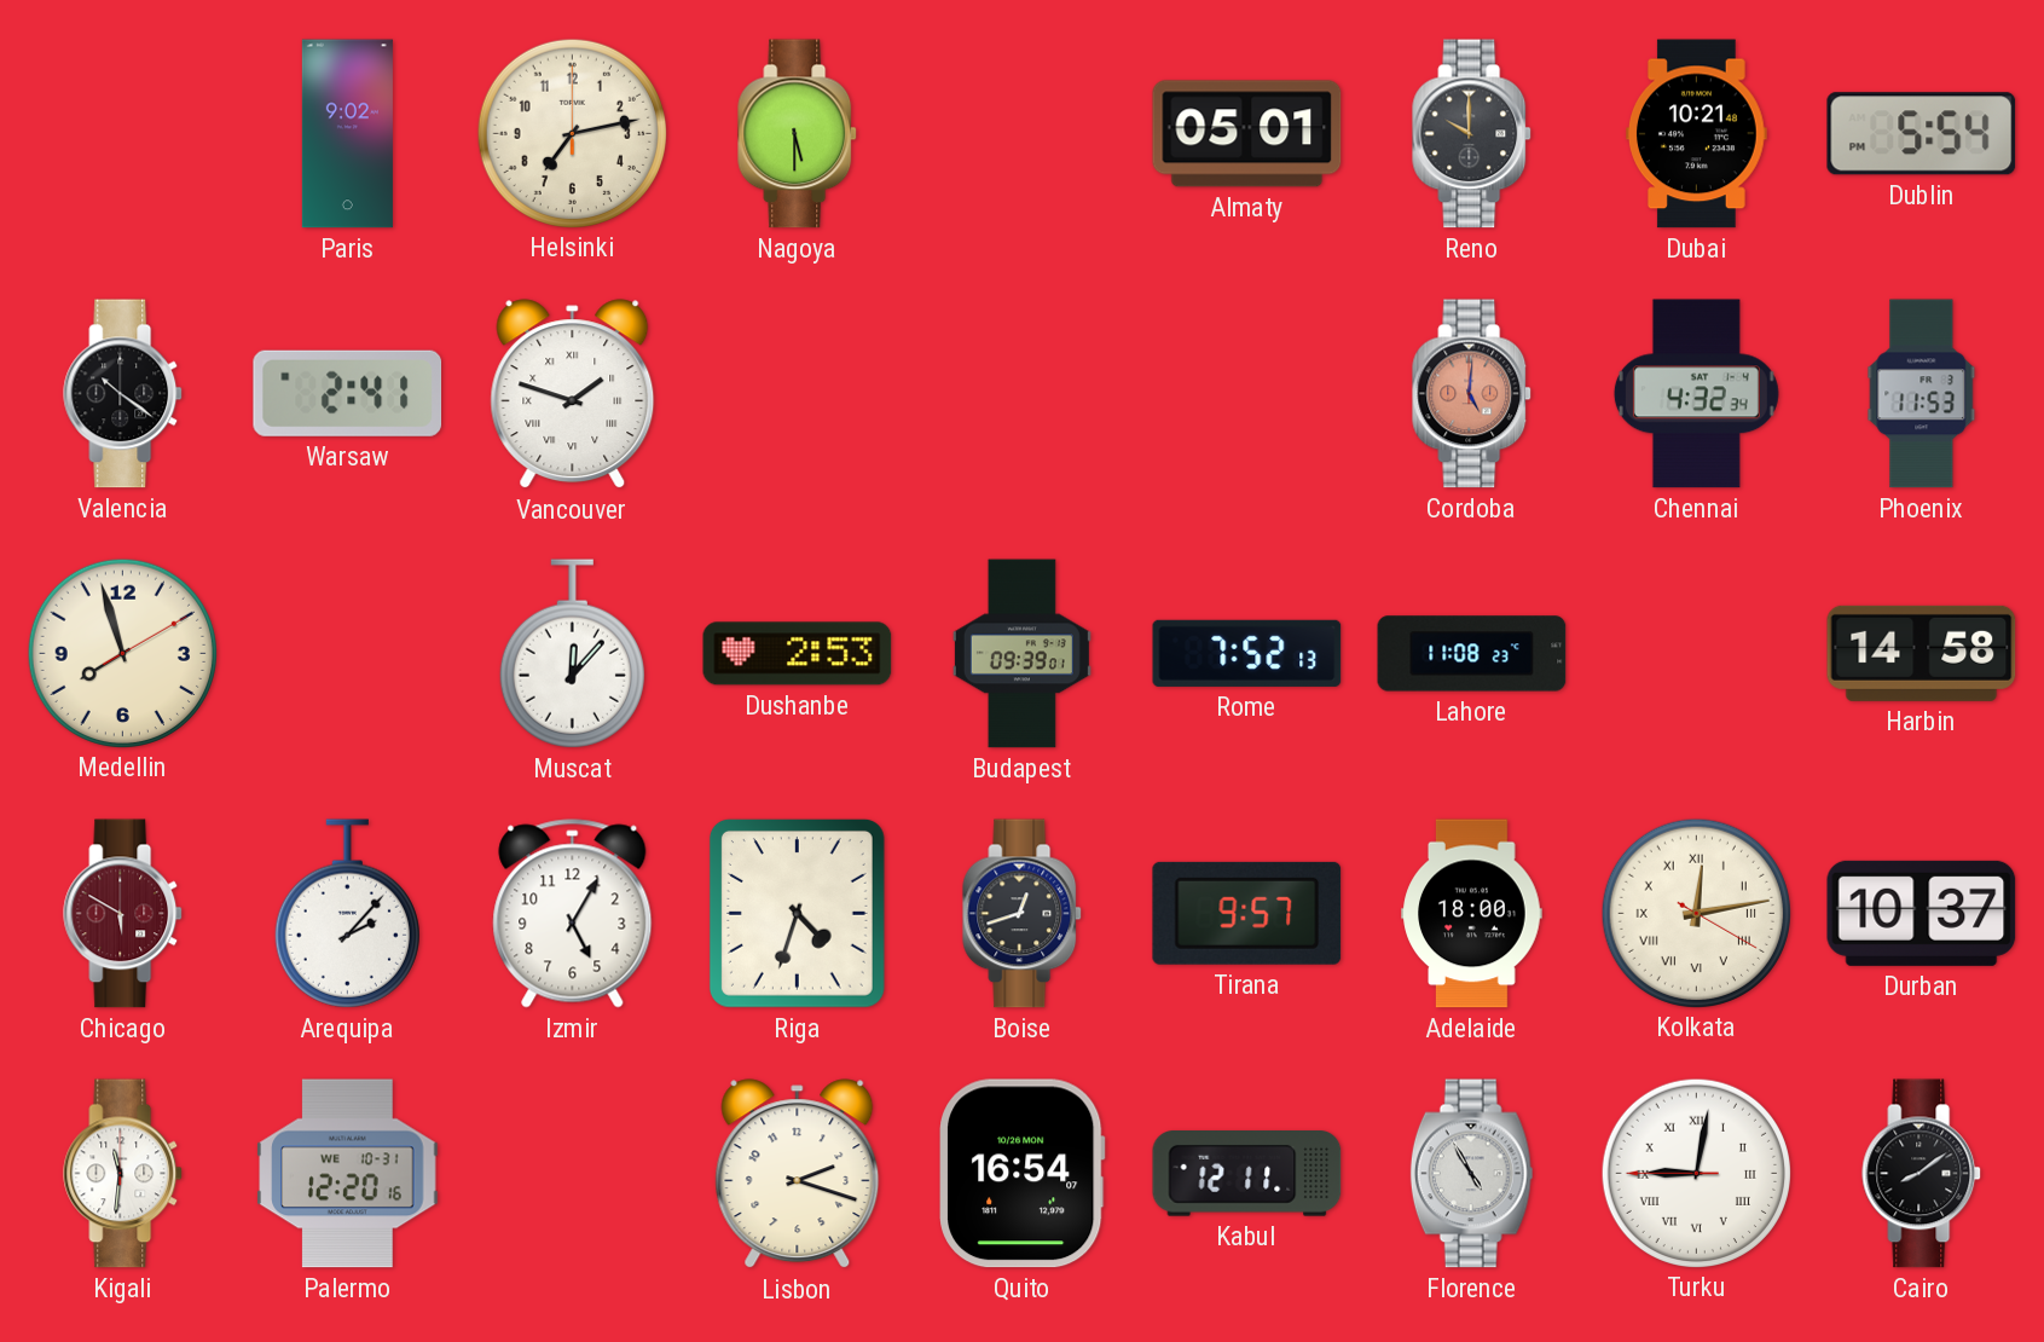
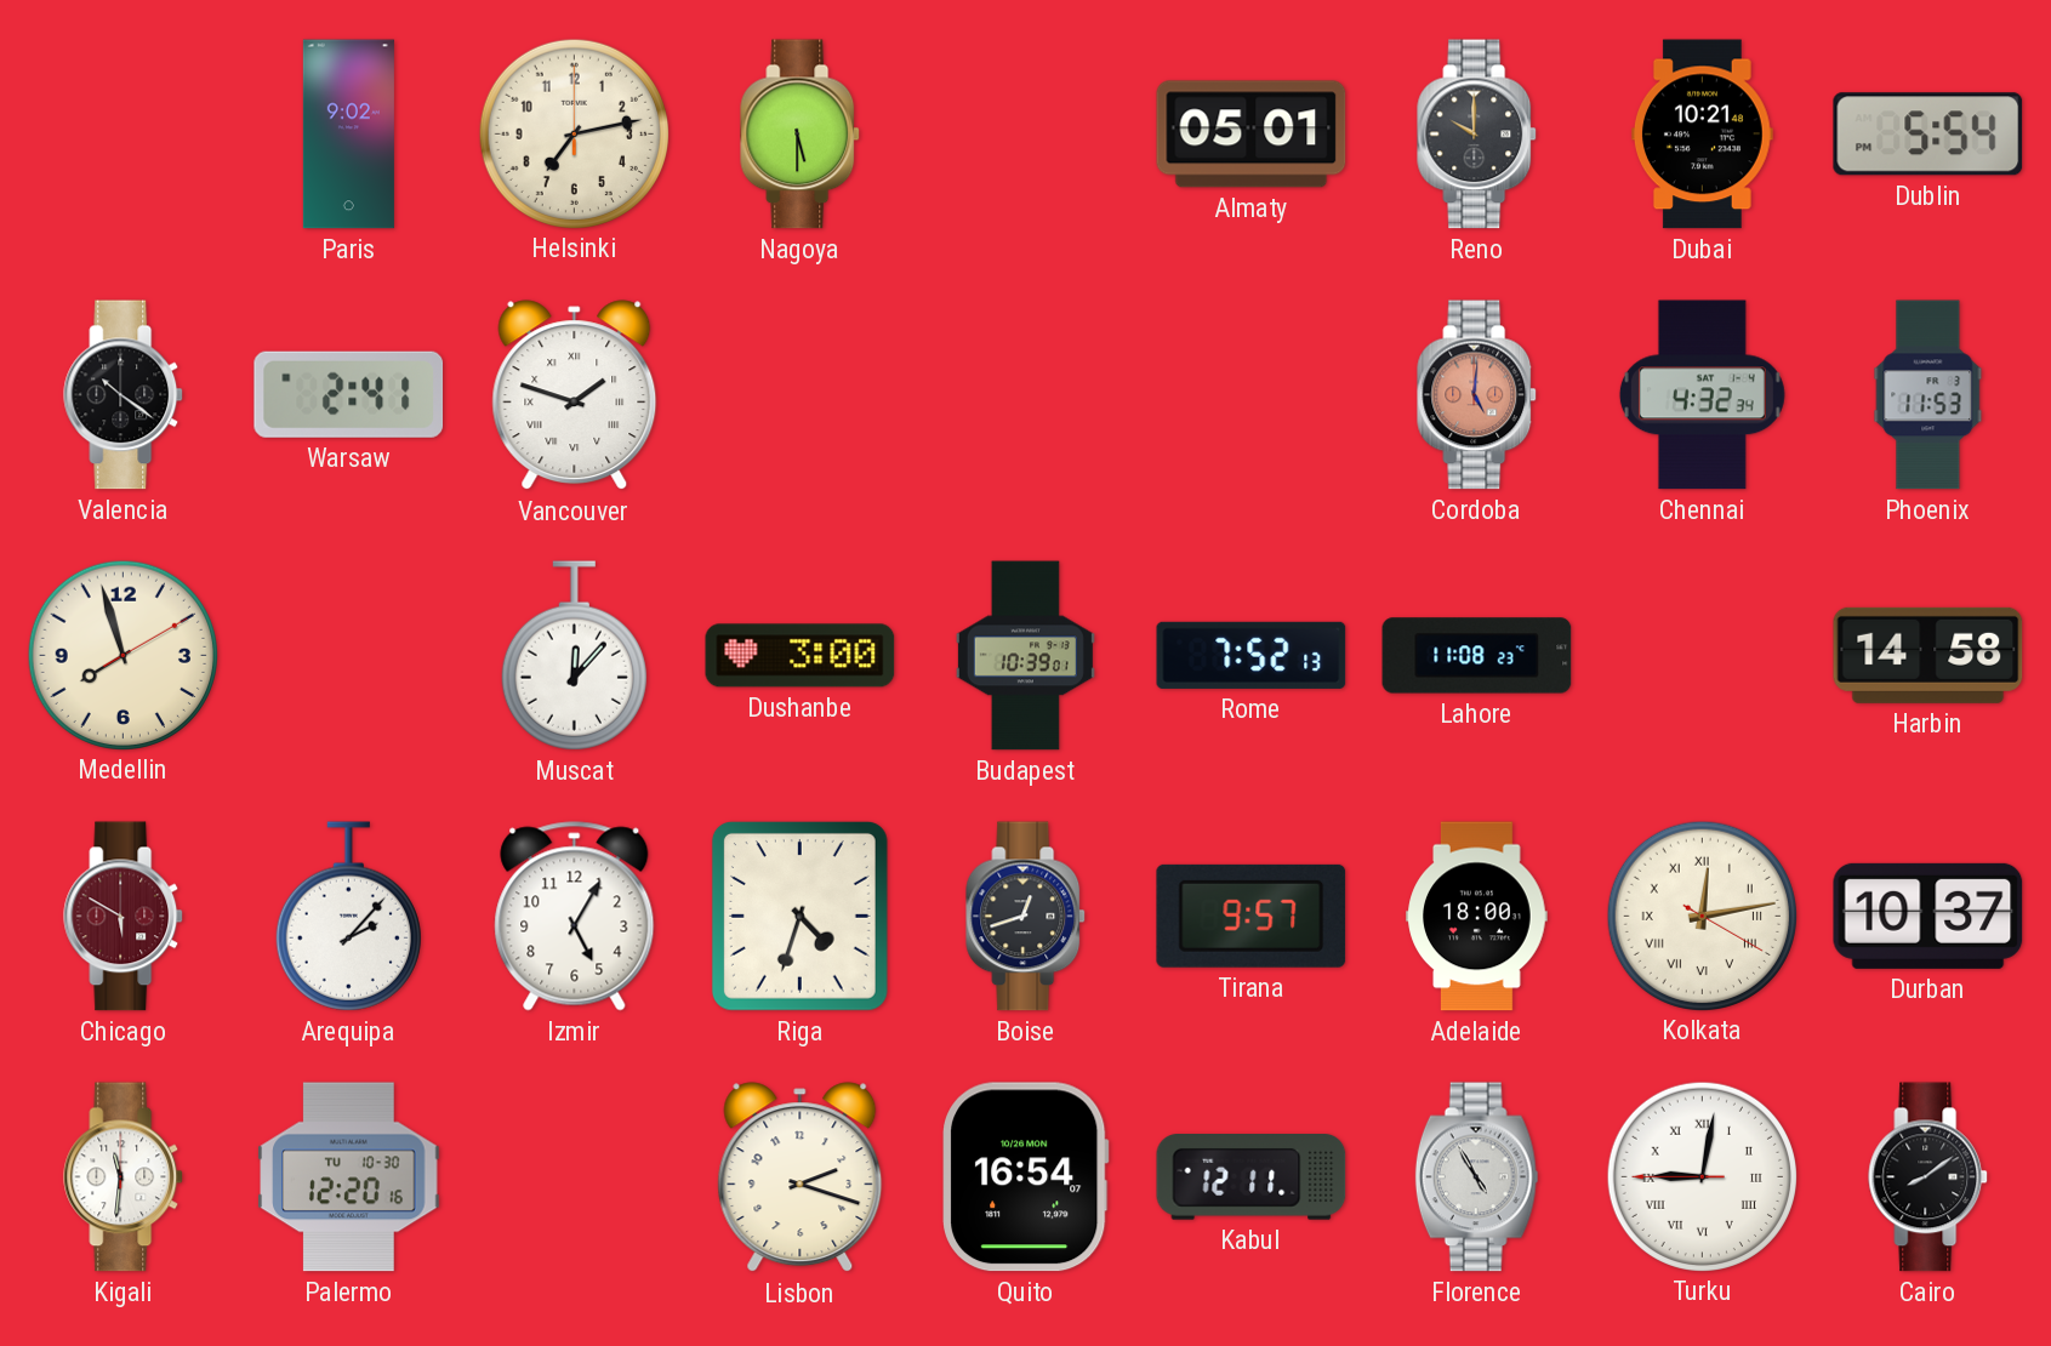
Dushanbe: 2:53 -> 3:00
Budapest: 09:39 -> 10:39
Palermo date: WE 10-31 -> TU 10-30
